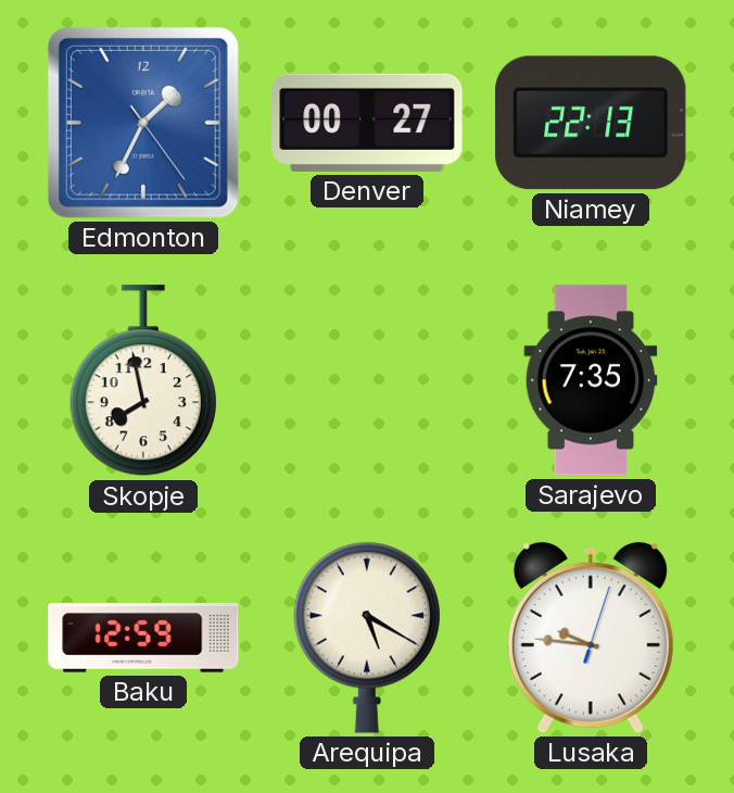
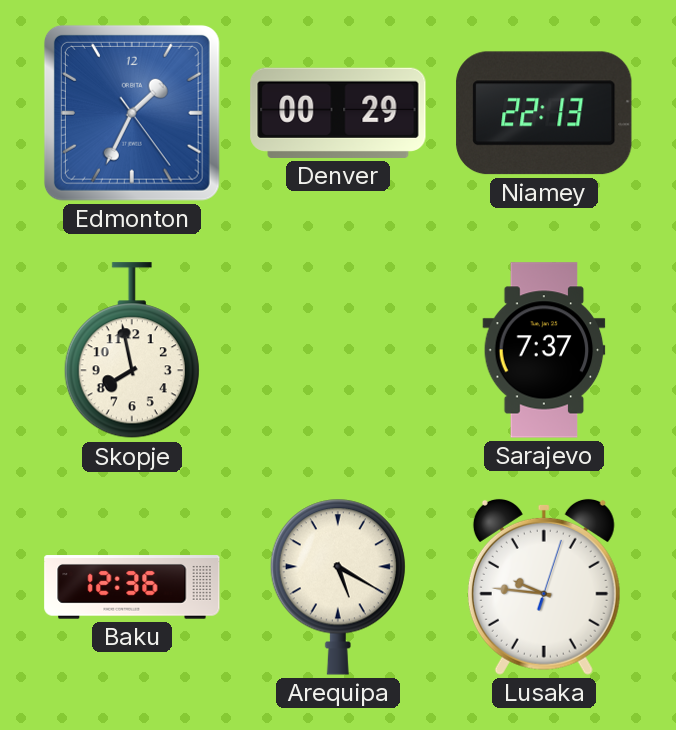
Denver: 00:27 -> 00:29
Sarajevo: 7:35 -> 7:37
Baku: 12:59 -> 12:36
